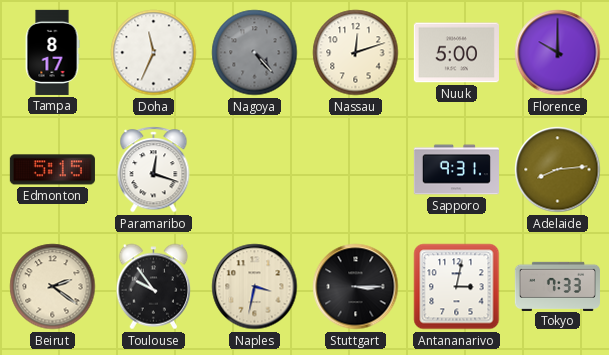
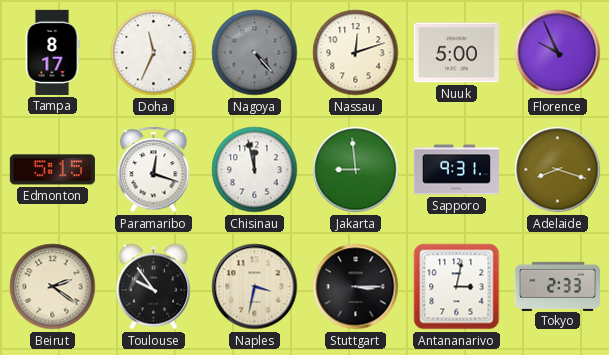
Florence: 10:00 -> 9:56
Chisinau: none -> 11:58
Jakarta: none -> 8:59
Adelaide: 8:14 -> 8:18
Tokyo: 7:33 -> 2:33
